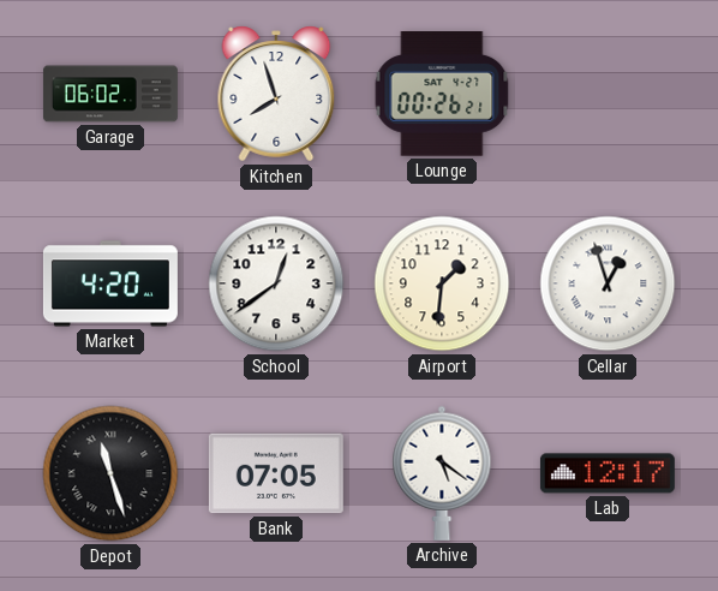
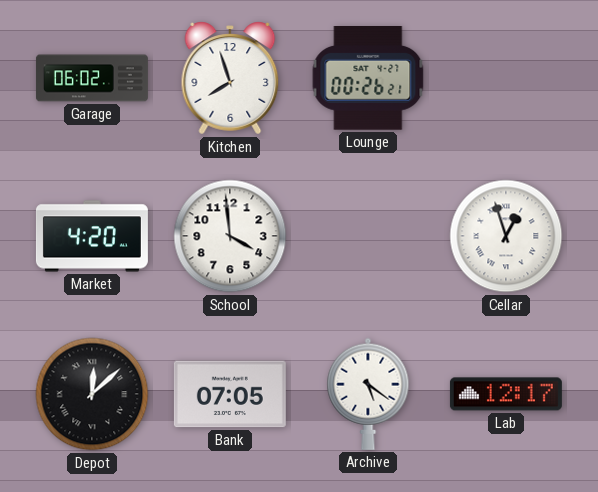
School: 12:39 -> 3:59
Airport: 1:31 -> none
Depot: 11:27 -> 12:08
